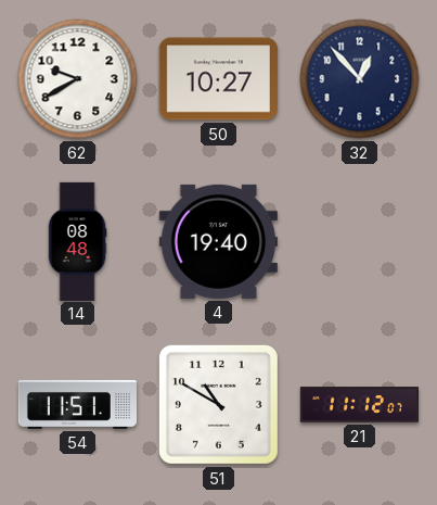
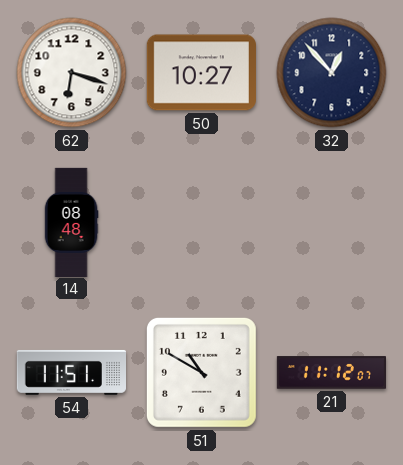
62: 9:40 -> 6:18
4: 19:40 -> none
